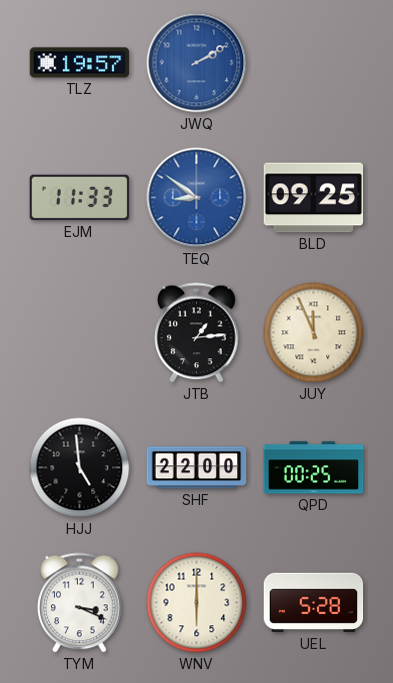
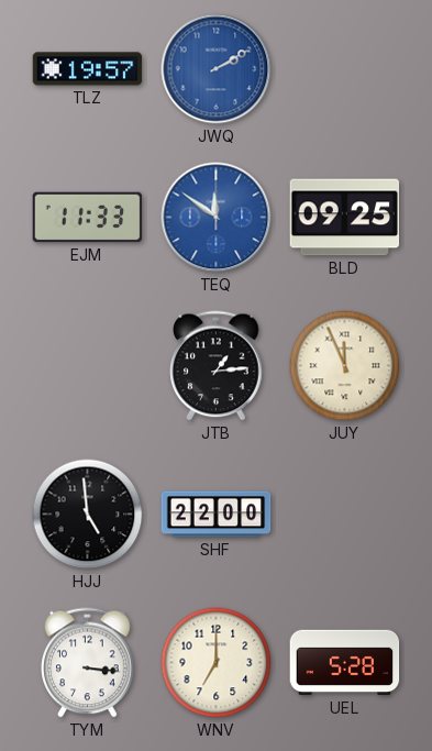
TEQ: 8:51 -> 11:51
QPD: 00:25 -> none
TYM: 3:19 -> 3:16
WNV: 6:00 -> 7:00
